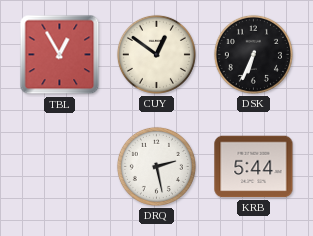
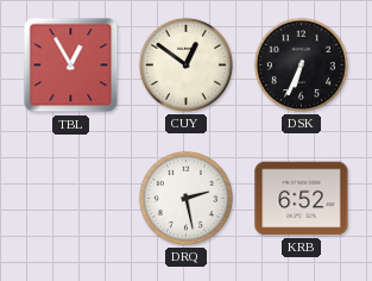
KRB: 5:44 -> 6:52
